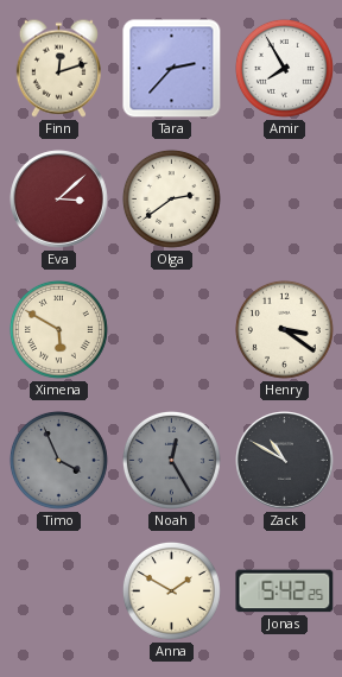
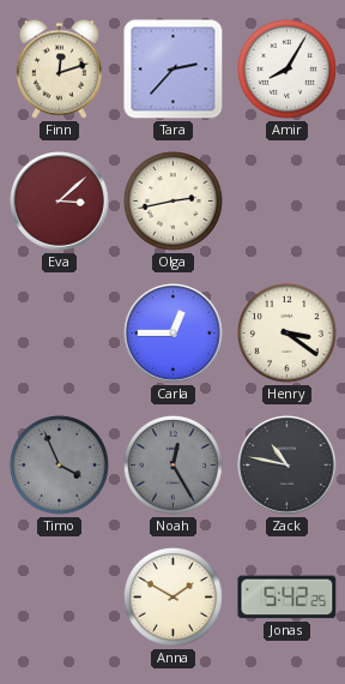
Amir: 7:55 -> 8:05
Olga: 2:39 -> 2:43
Ximena: 5:50 -> none
Carla: none -> 12:45
Zack: 10:50 -> 10:47
